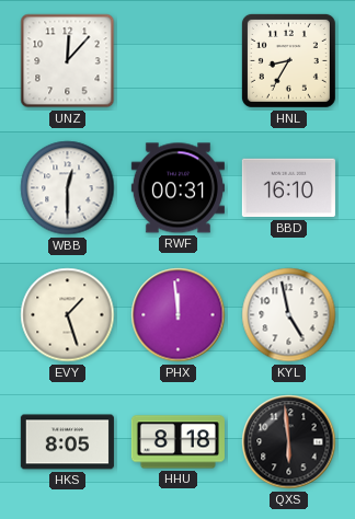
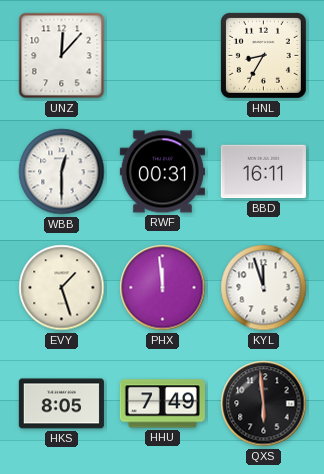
BBD: 16:10 -> 16:11
KYL: 4:58 -> 11:57
HHU: 8:18 -> 7:49
